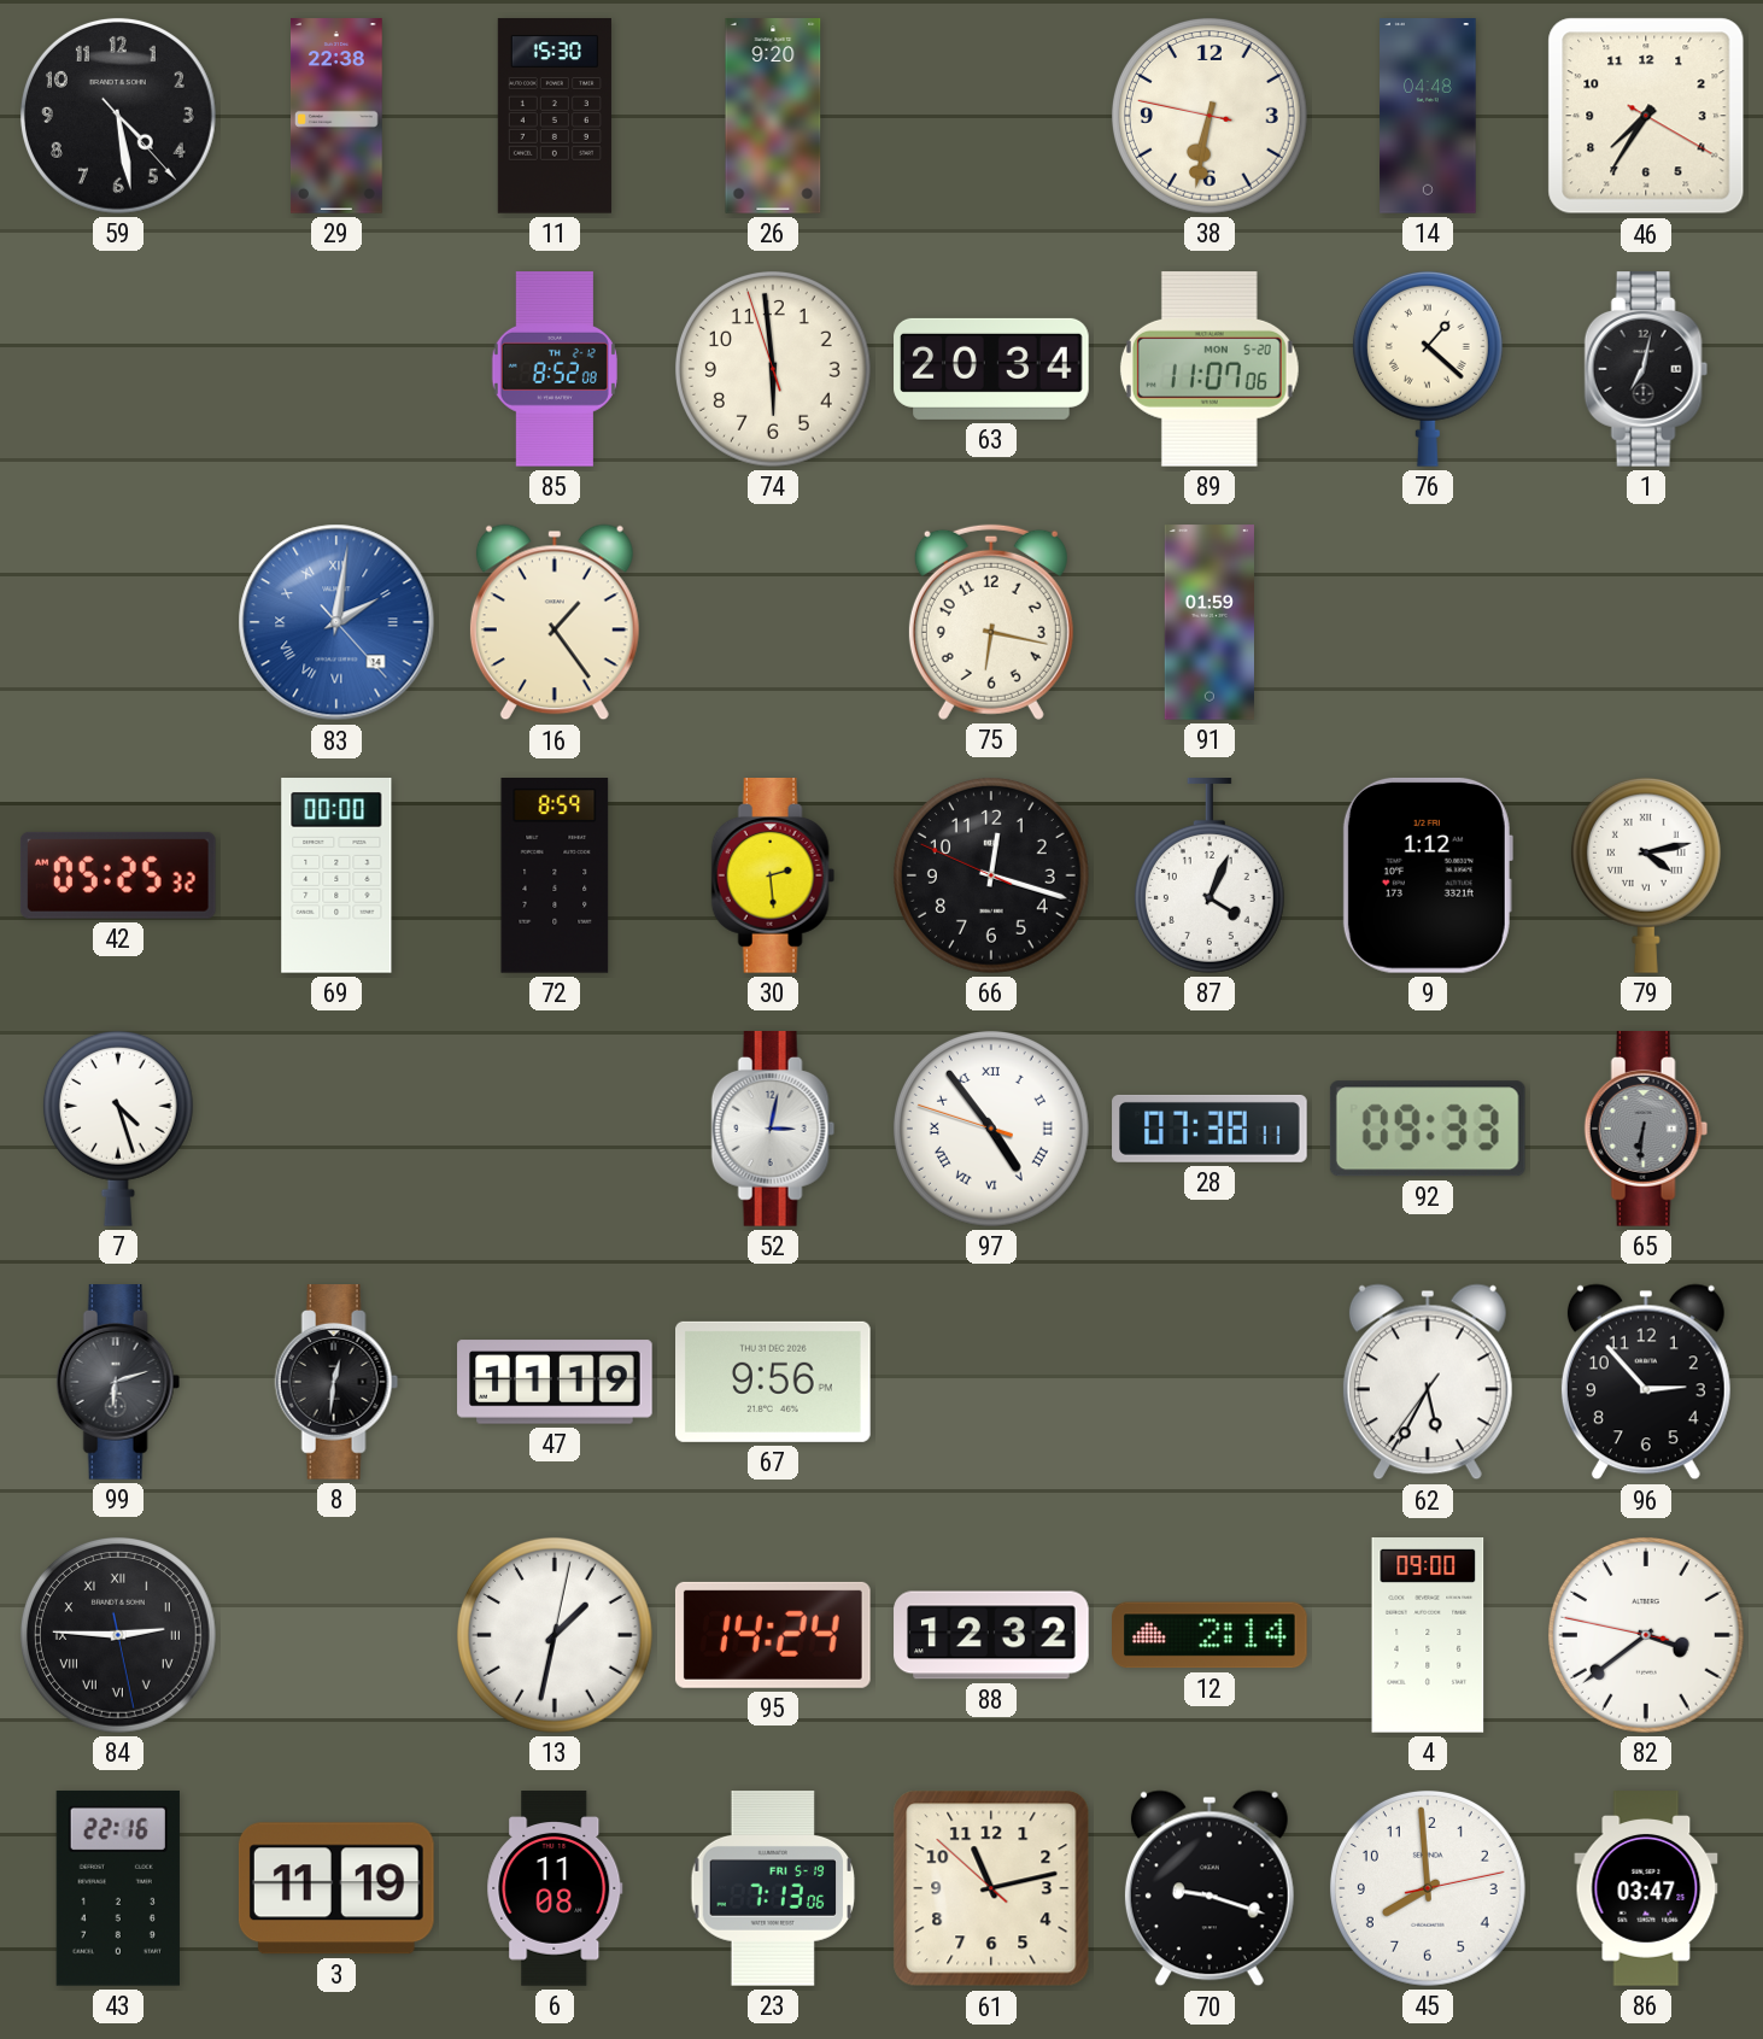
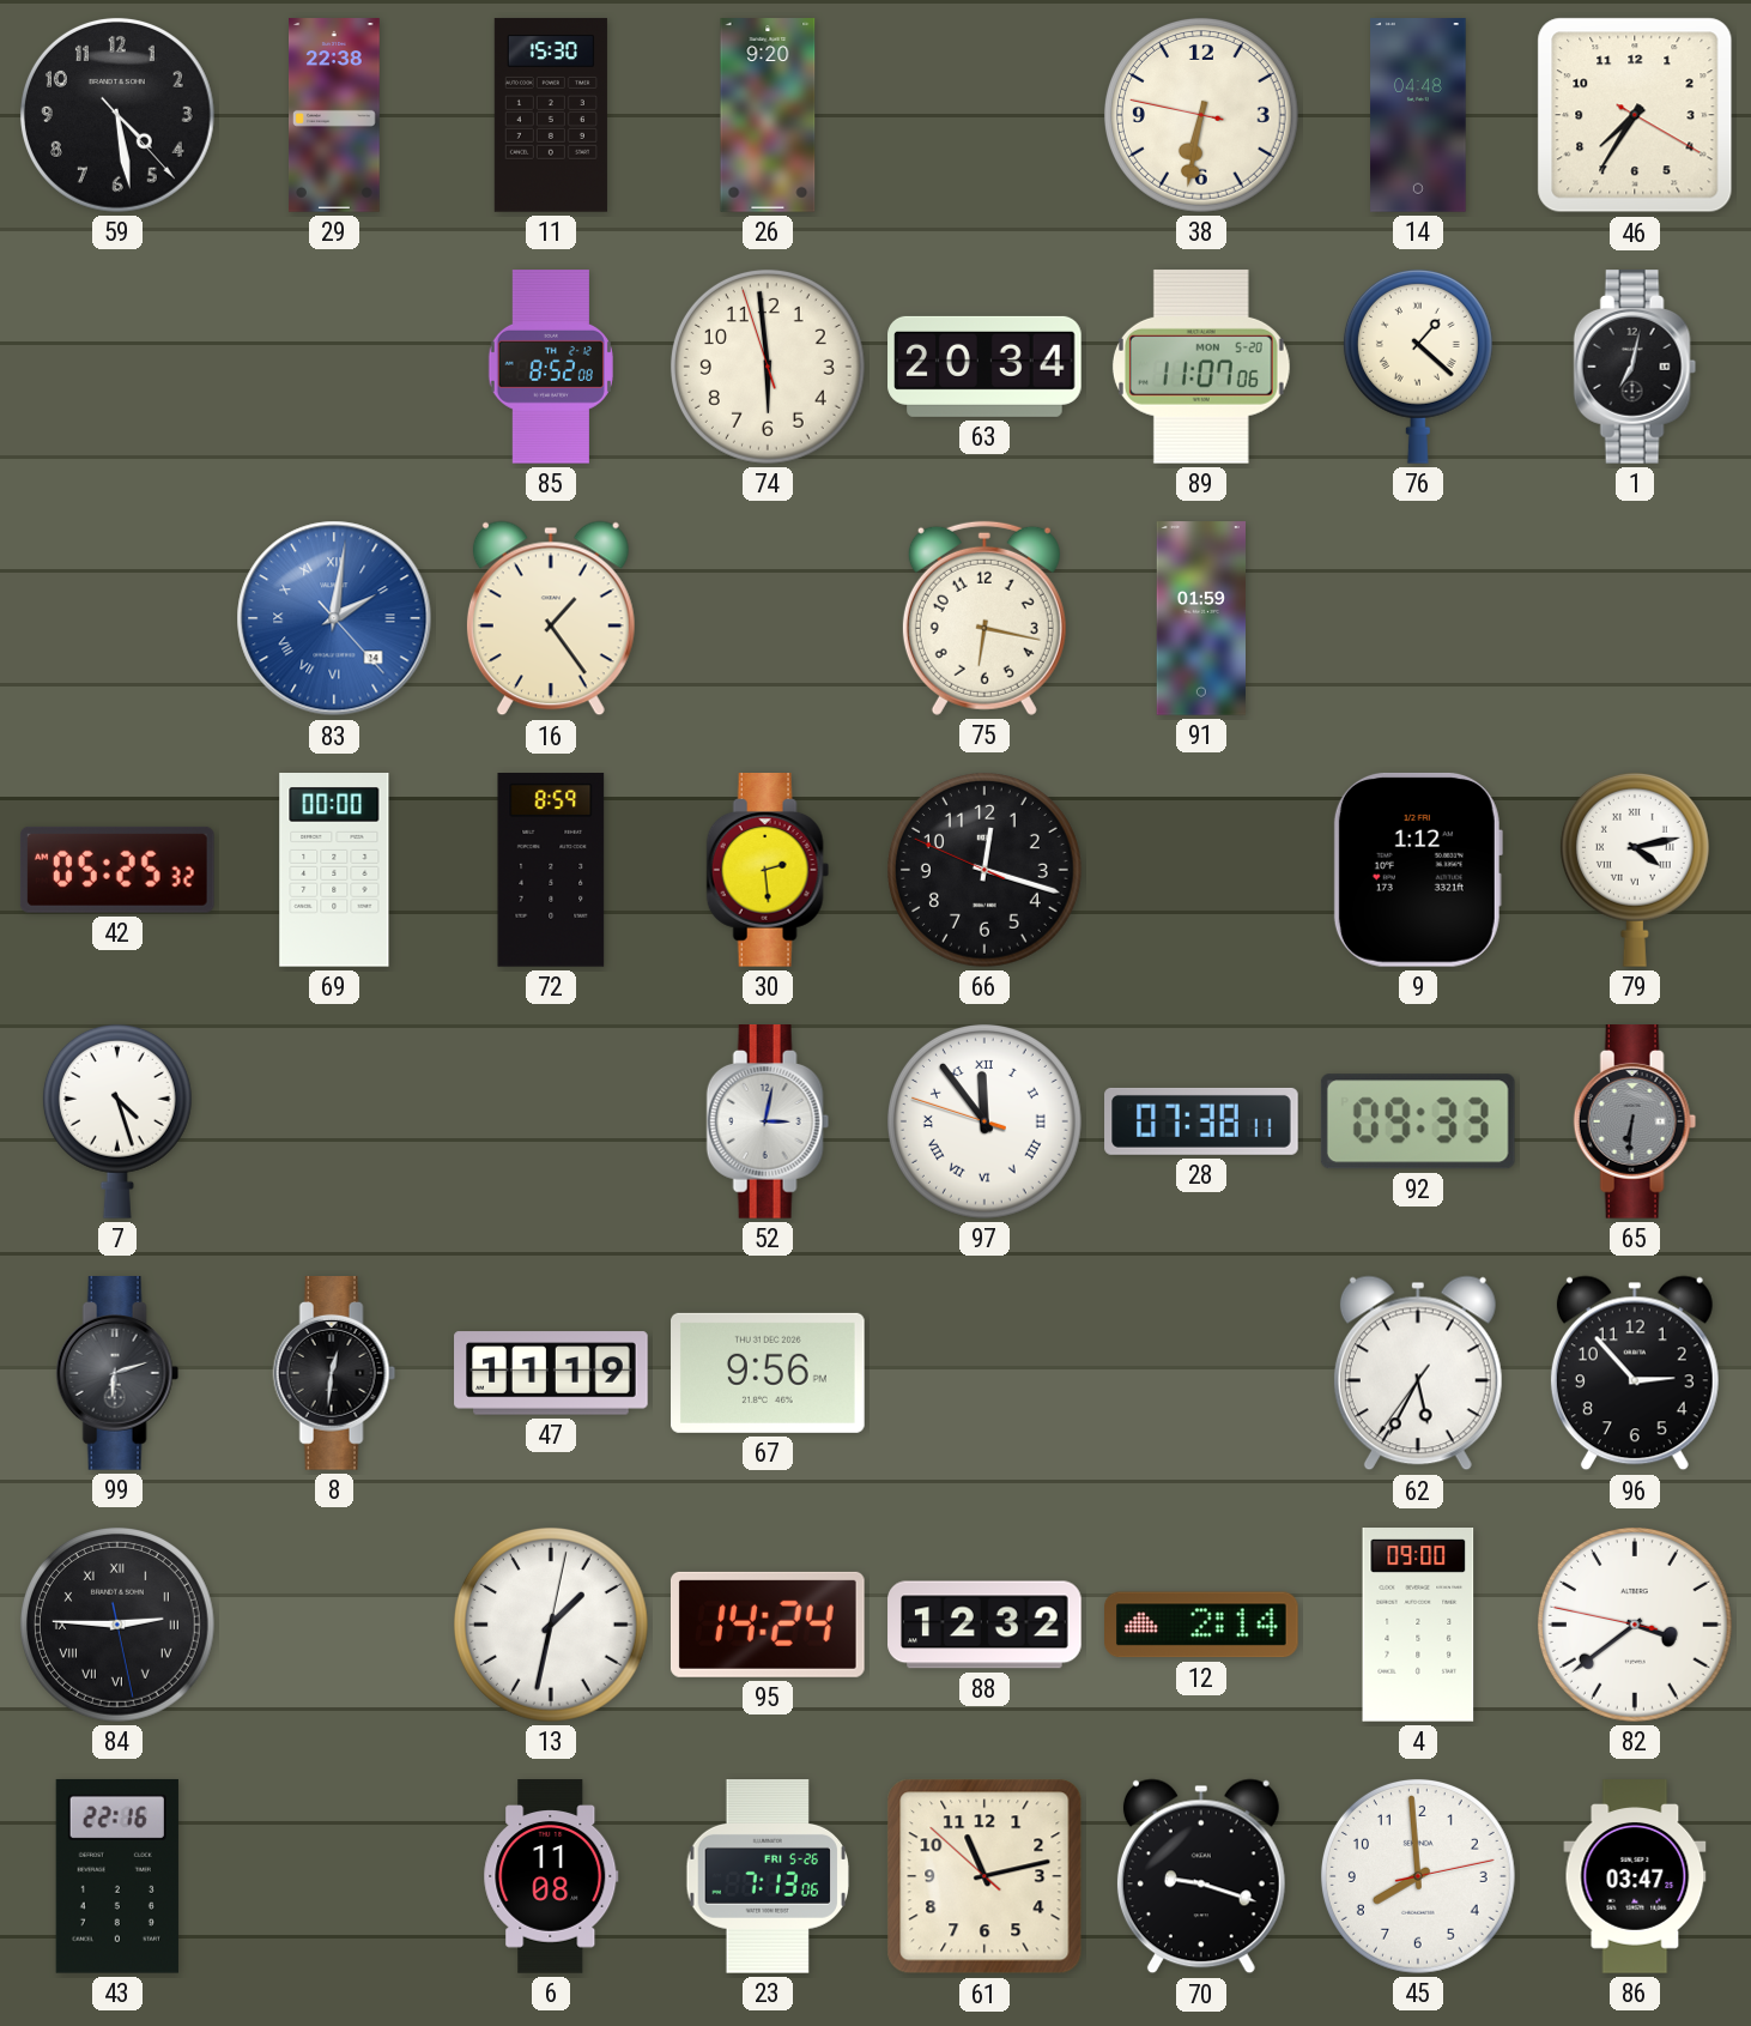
87: 4:04 -> none
97: 4:53 -> 11:53
3: 11:19 -> none
23 date: FRI 5-19 -> FRI 5-26
